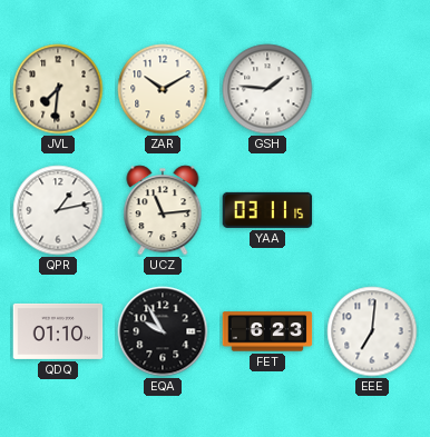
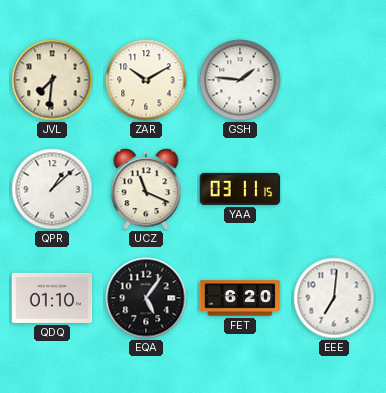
QPR: 1:13 -> 1:08
UCZ: 11:14 -> 11:19
EQA: 9:55 -> 5:06
FET: 6:23 -> 6:20
